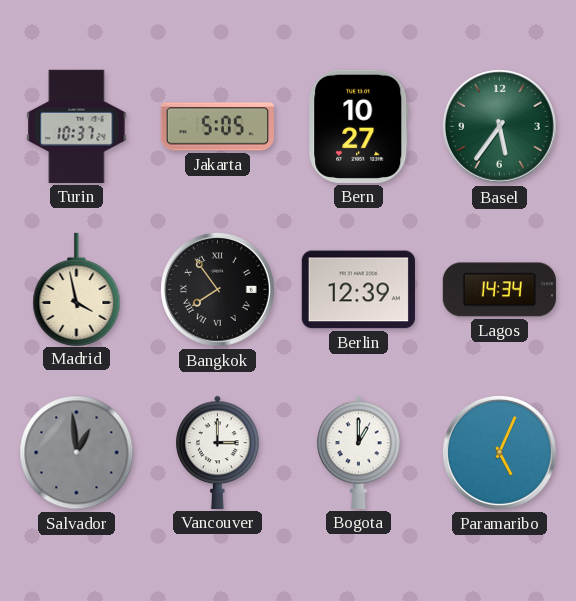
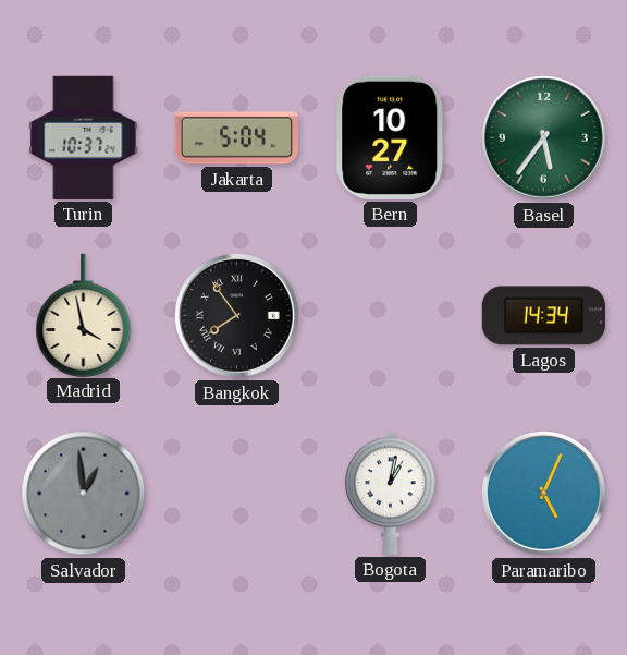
Jakarta: 5:05 -> 5:04
Berlin: 12:39 -> none
Vancouver: 3:00 -> none
Bogota: 1:00 -> 1:02
